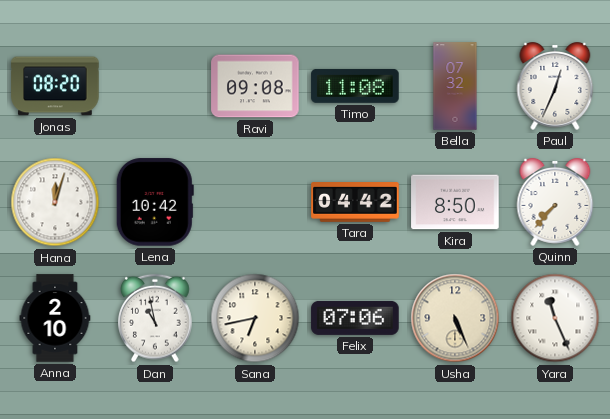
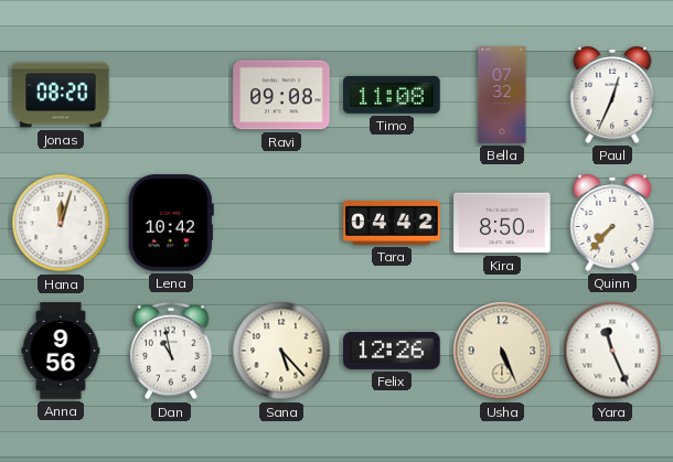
Anna: 2:10 -> 9:56
Sana: 6:43 -> 5:23
Felix: 07:06 -> 12:26
